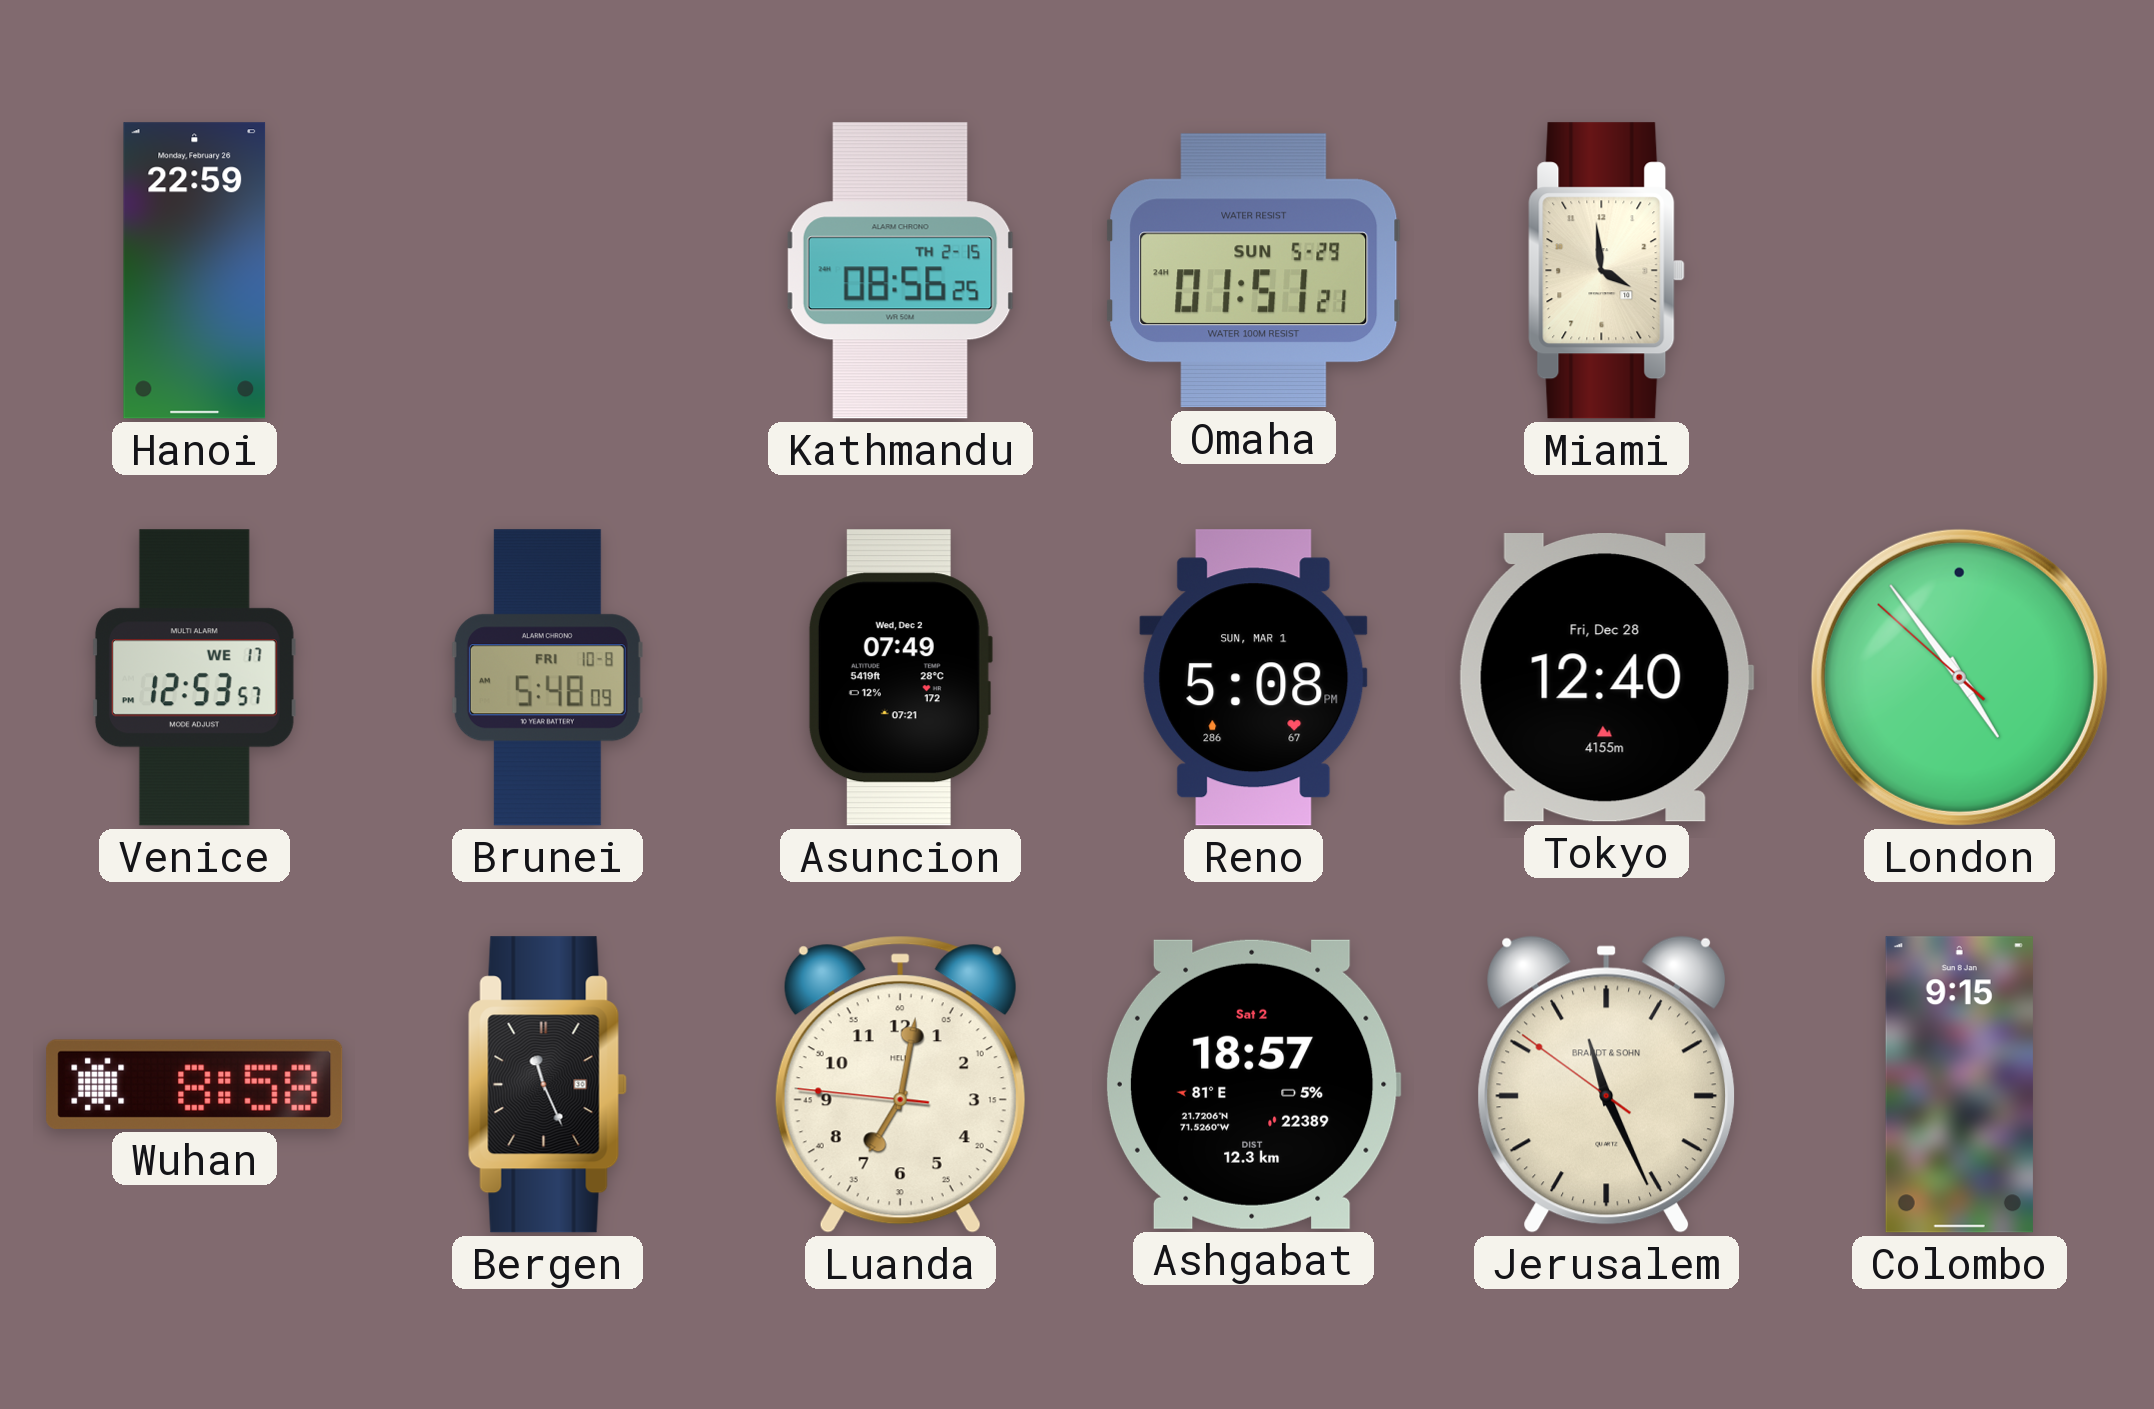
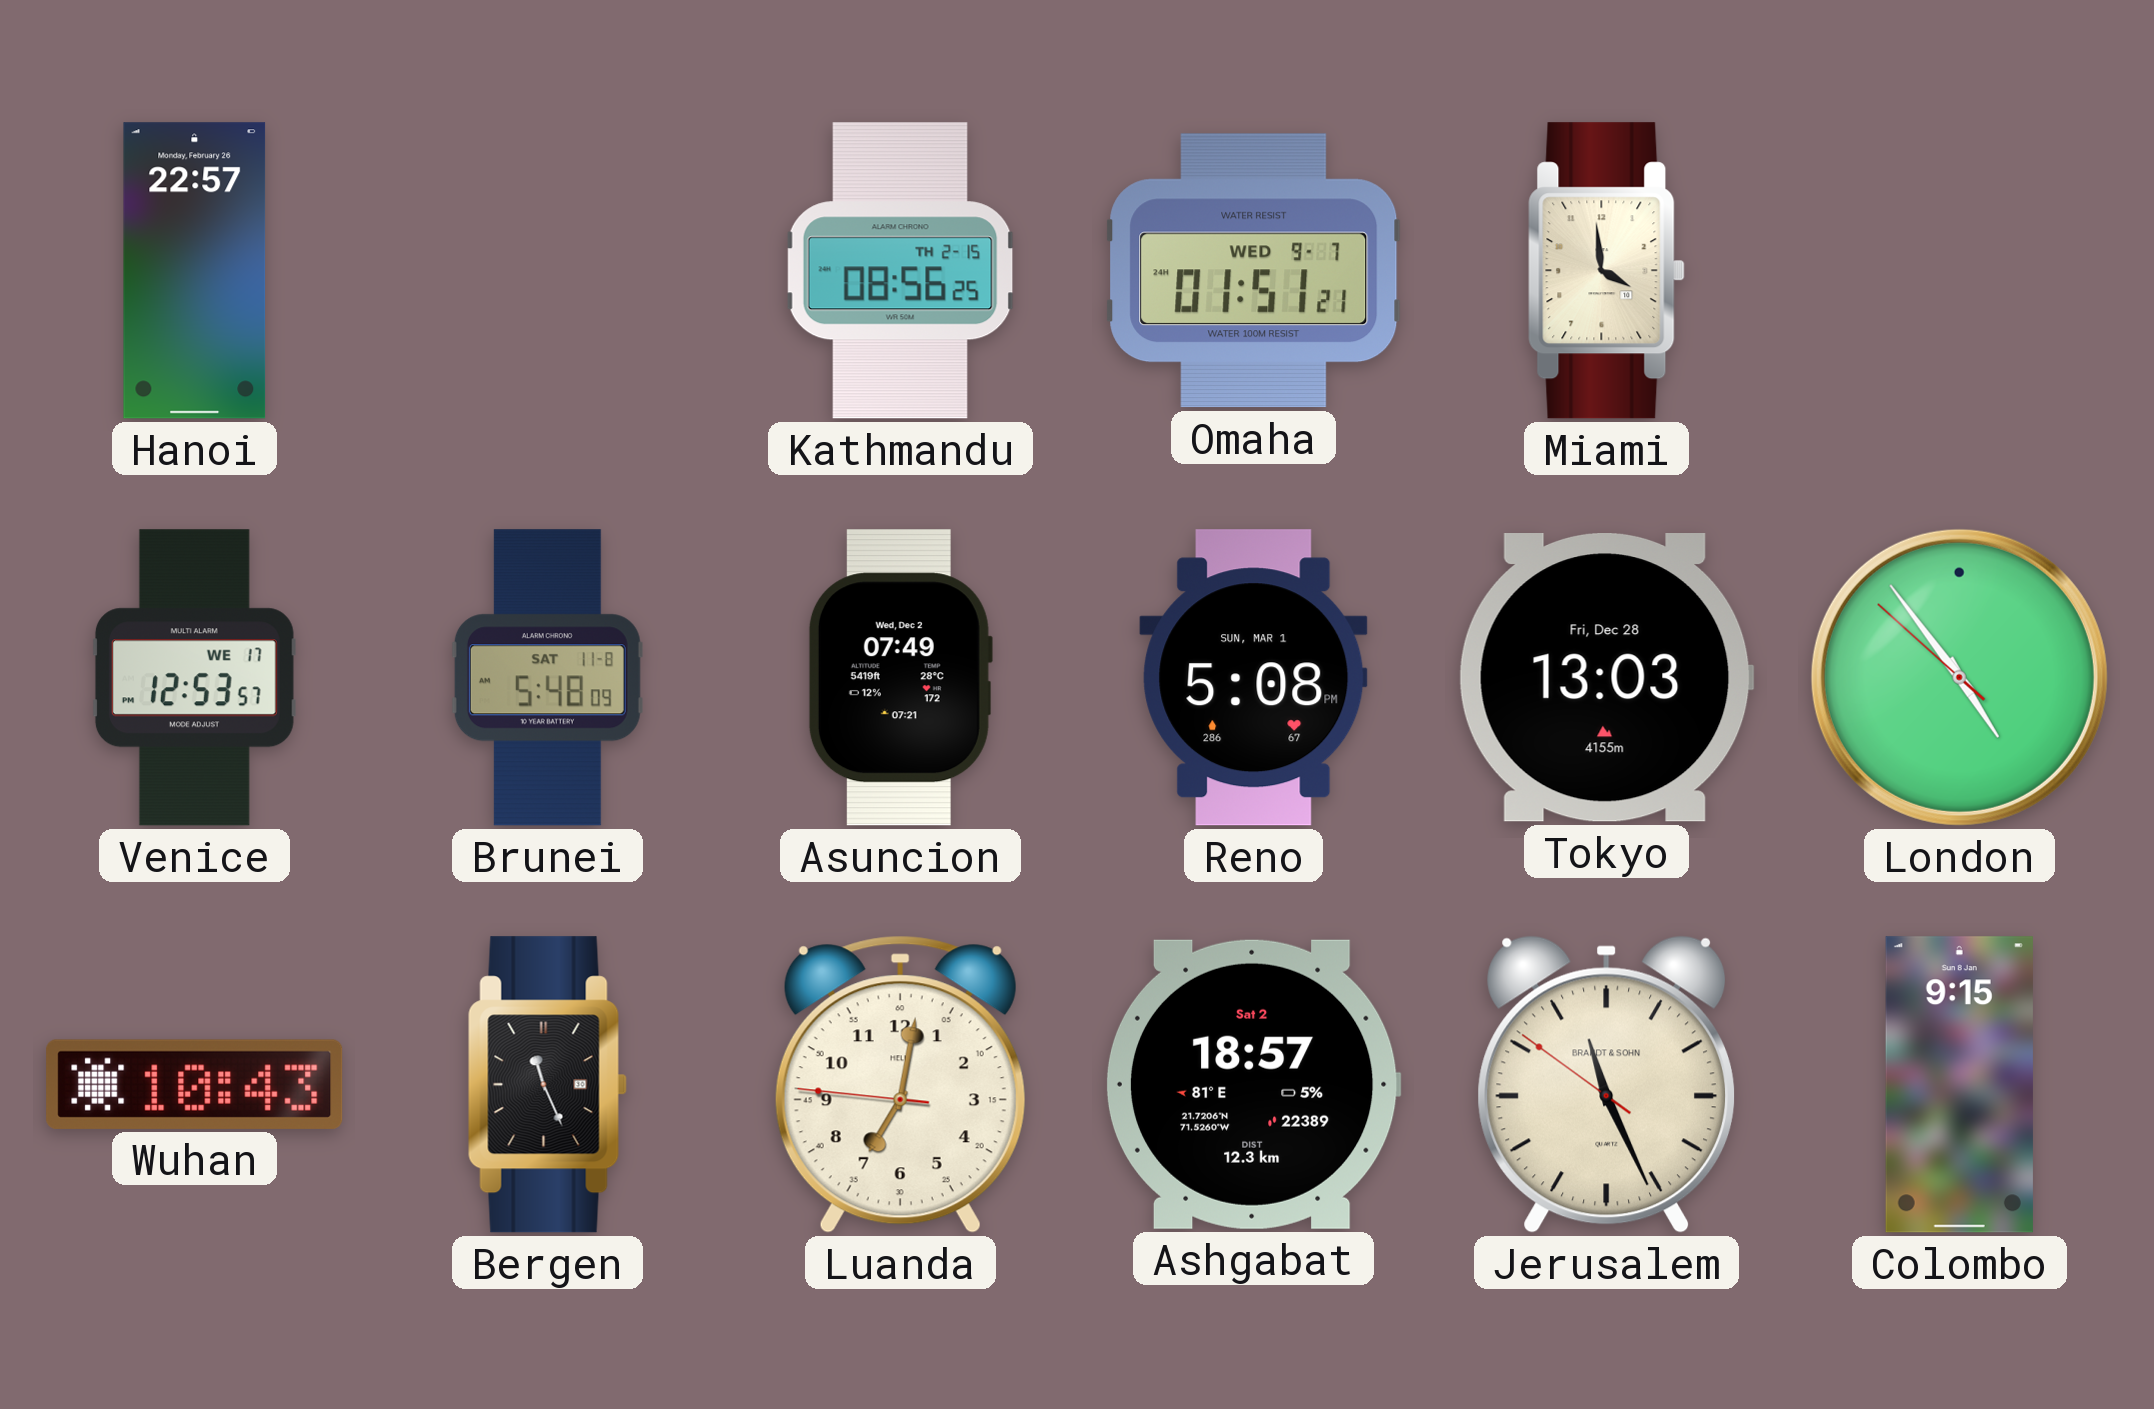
Hanoi: 22:59 -> 22:57
Omaha date: SUN 5-29 -> WED 9-7
Brunei date: FRI 10-8 -> SAT 11-8
Tokyo: 12:40 -> 13:03
Wuhan: 8:58 -> 10:43
